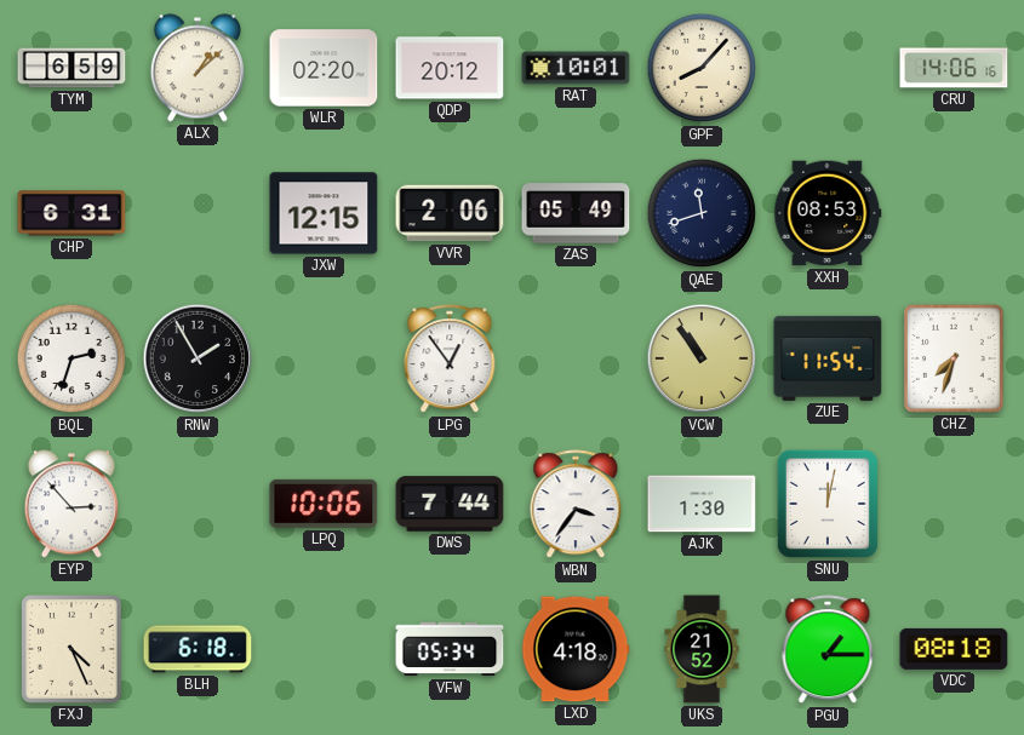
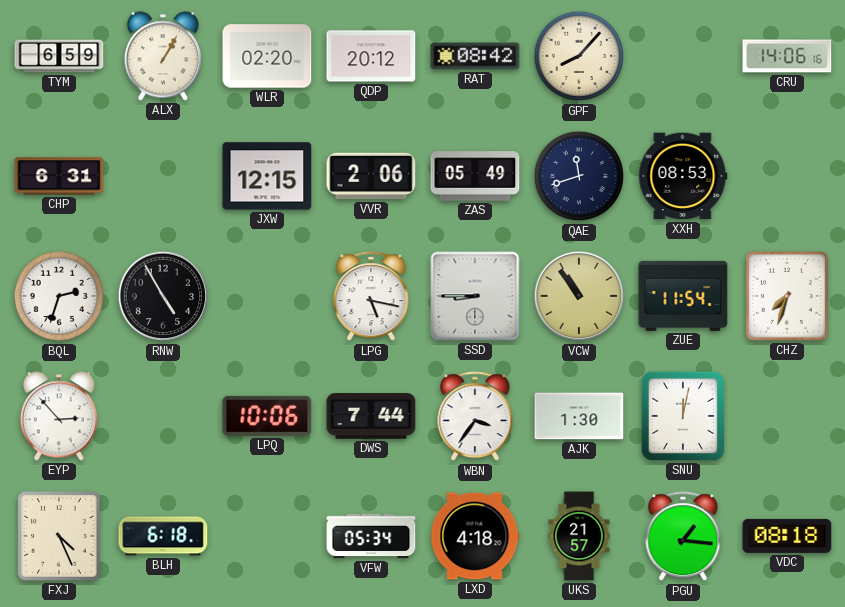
ALX: 1:08 -> 1:05
RAT: 10:01 -> 08:42
RNW: 1:55 -> 4:55
LPG: 12:54 -> 5:17
SSD: none -> 8:45
UKS: 21:52 -> 21:57
PGU: 1:15 -> 1:16
